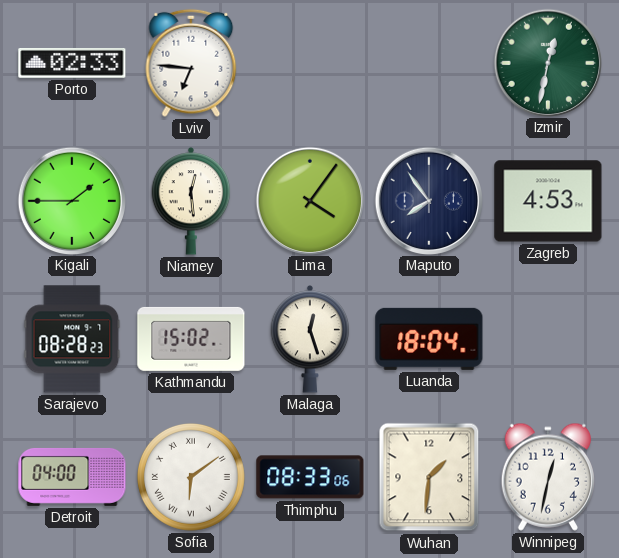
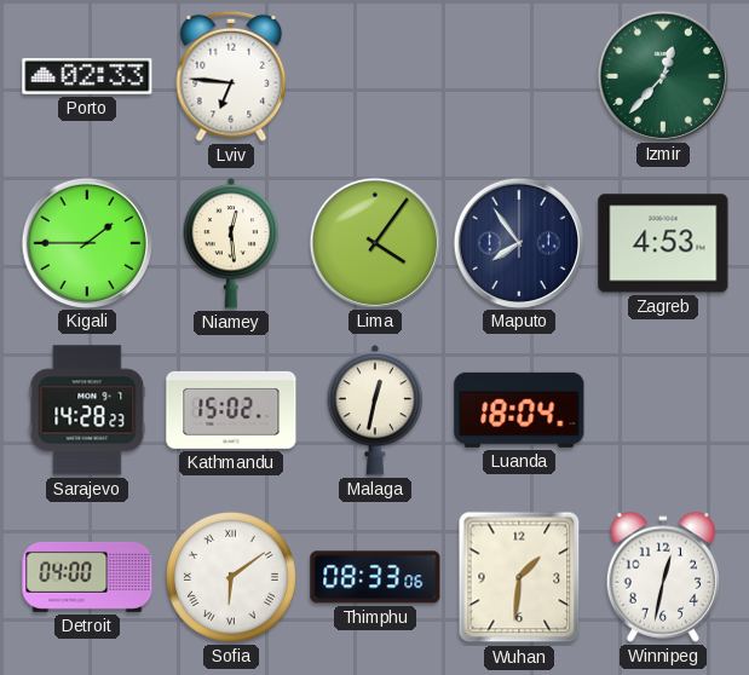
Izmir: 12:32 -> 12:37
Sarajevo: 08:28 -> 14:28
Malaga: 12:27 -> 12:32
